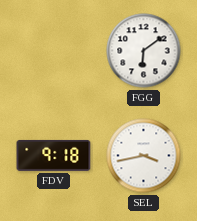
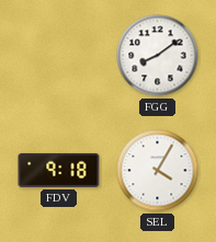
FGG: 6:09 -> 8:09
SEL: 3:43 -> 4:05
